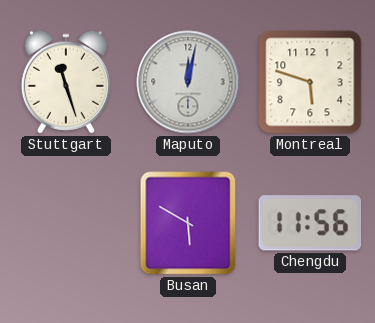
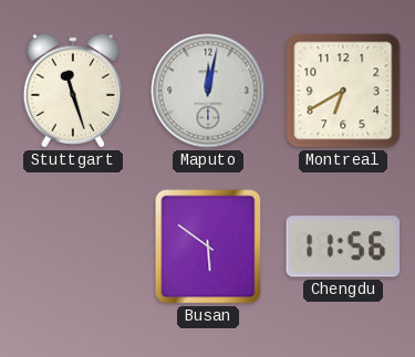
Montreal: 5:48 -> 6:40
Busan: 5:50 -> 5:51
